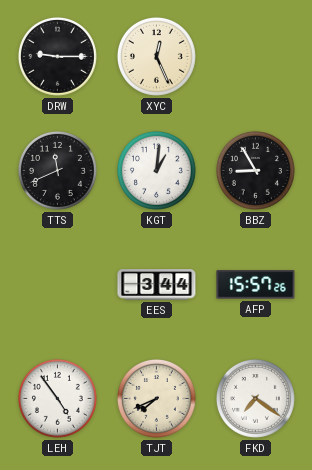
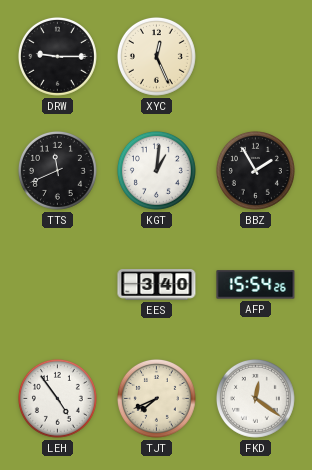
BBZ: 8:55 -> 1:55
EES: 3:44 -> 3:40
AFP: 15:57 -> 15:54
FKD: 7:21 -> 12:21
